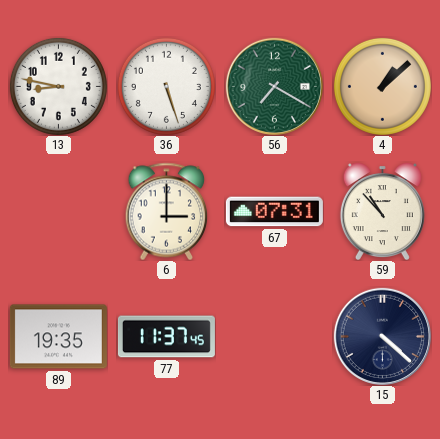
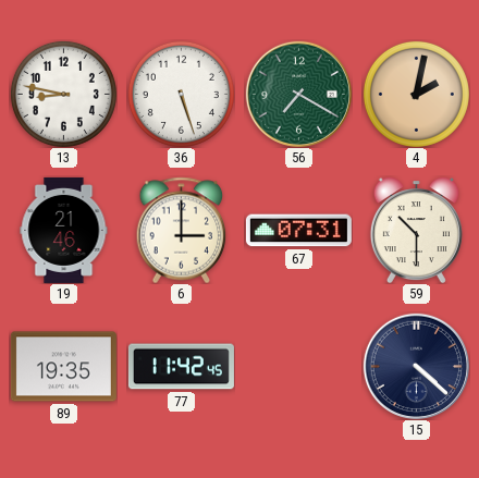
4: 1:08 -> 2:02
19: none -> 21:46
59: 10:53 -> 10:30
77: 11:37 -> 11:42
